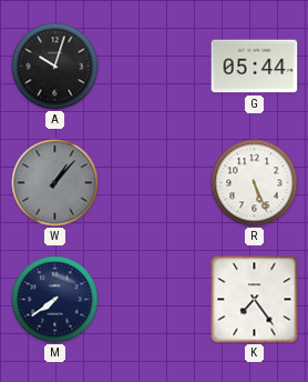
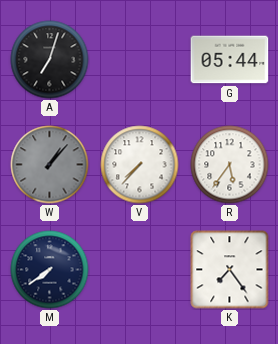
A: 10:03 -> 7:03
V: none -> 7:37
R: 5:26 -> 5:36
